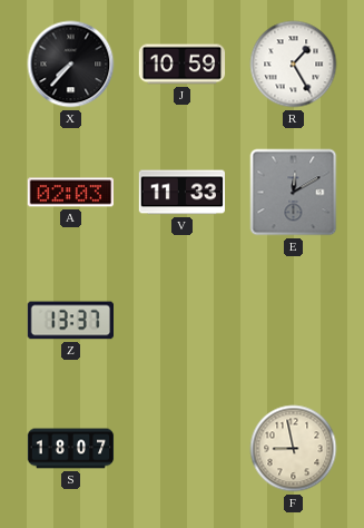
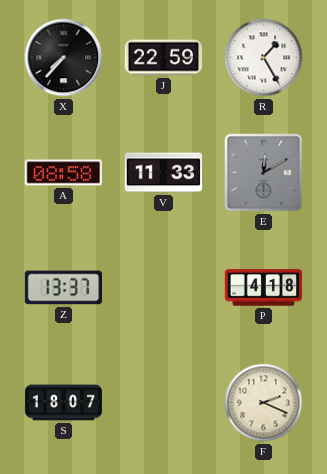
J: 10:59 -> 22:59
A: 02:03 -> 08:58
P: none -> 4:18
F: 8:58 -> 2:19
